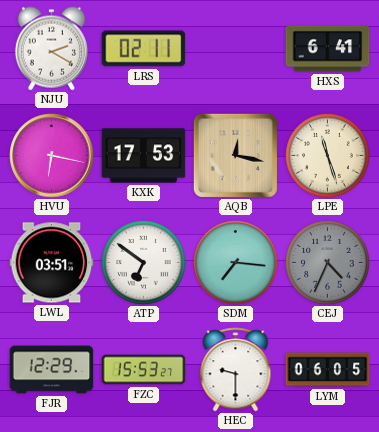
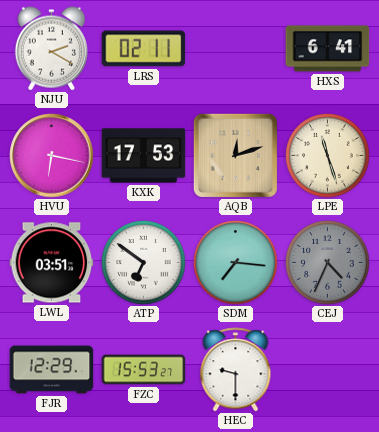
AQB: 12:17 -> 12:12
LYM: 06:05 -> none
